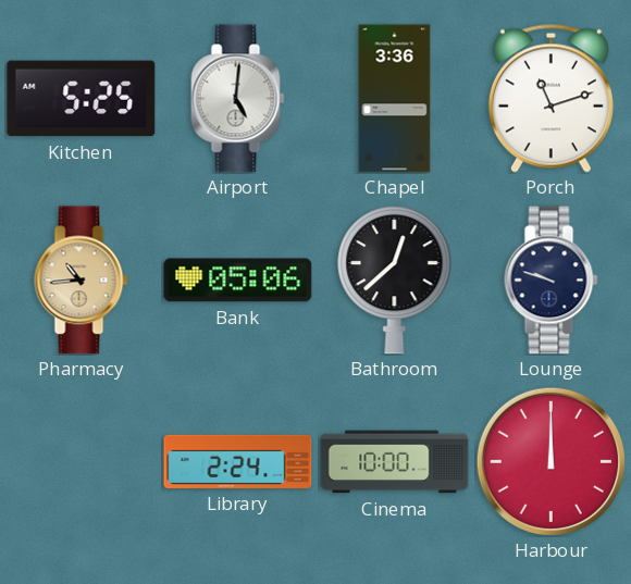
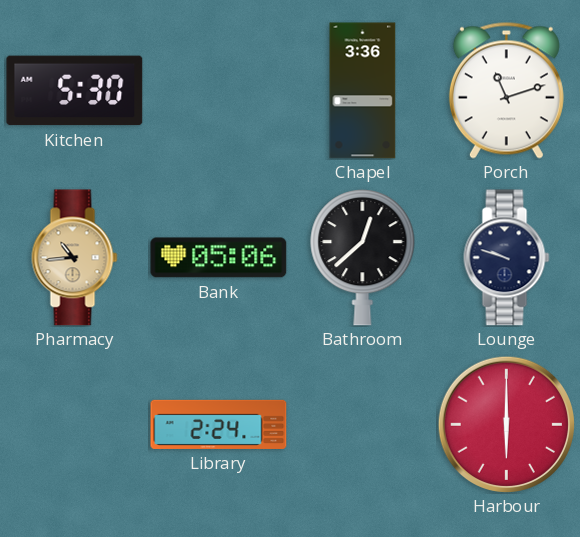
Kitchen: 5:25 -> 5:30
Airport: 5:01 -> none
Cinema: 10:00 -> none
Harbour: 12:00 -> 6:00
